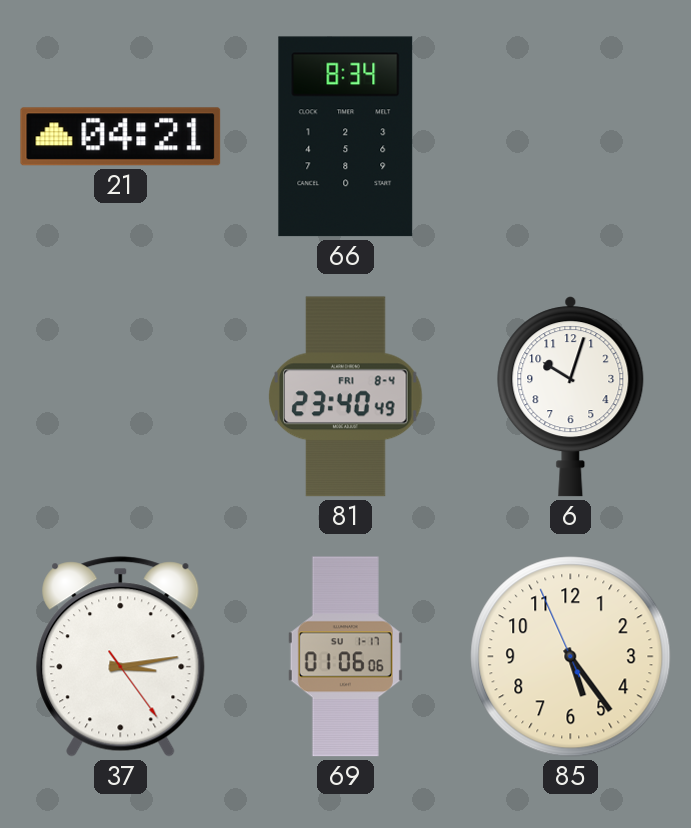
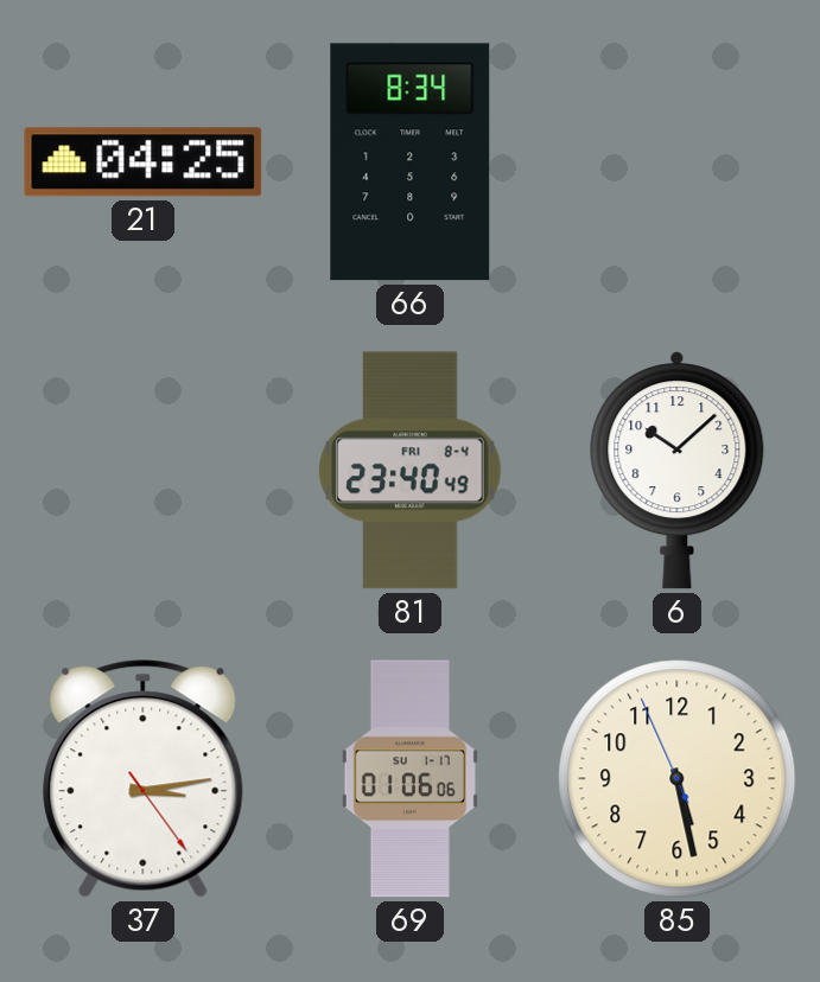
21: 04:21 -> 04:25
6: 10:03 -> 10:08
85: 5:23 -> 5:27
